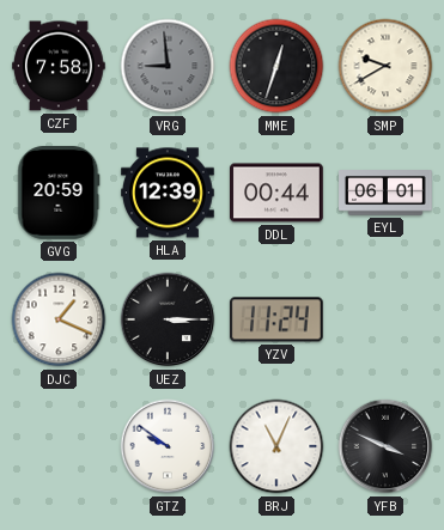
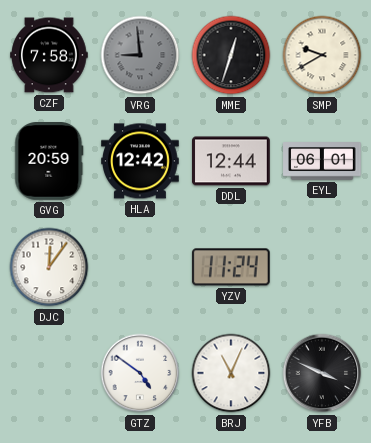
HLA: 12:39 -> 12:42
DDL: 00:44 -> 12:44
DJC: 1:19 -> 12:06
UEZ: 3:15 -> none
GTZ: 9:51 -> 4:51
